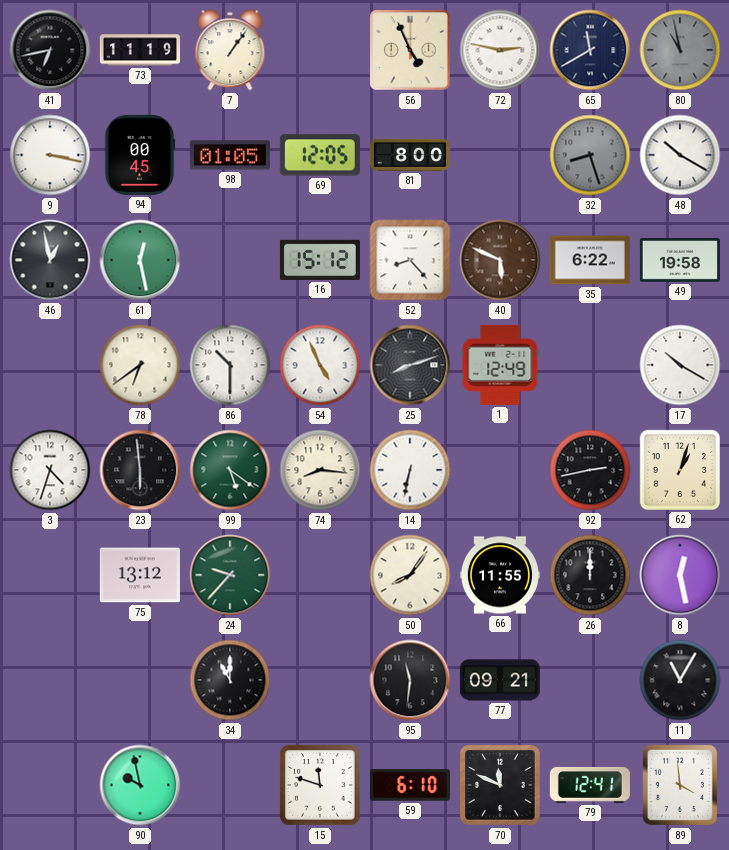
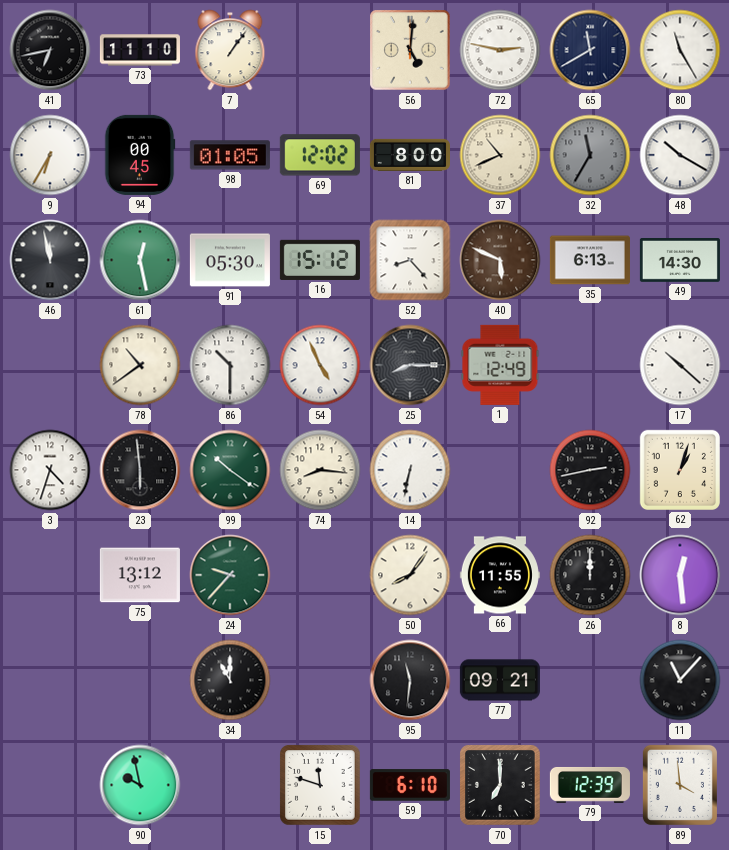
73: 11:19 -> 11:10
56: 4:56 -> 5:01
80: 10:58 -> 11:25
80 dial: grey -> white
9: 3:17 -> 6:35
69: 12:05 -> 12:02
37: none -> 10:41
32: 8:27 -> 11:35
46: 12:58 -> 11:58
91: none -> 05:30
35: 6:22 -> 6:13
49: 19:58 -> 14:30
78: 6:39 -> 10:39
25: 8:12 -> 8:15
17: 10:20 -> 10:22
99: 5:21 -> 10:21
8: 12:28 -> 12:29
11: 11:05 -> 11:07
70: 11:49 -> 7:00
79: 12:41 -> 12:39
